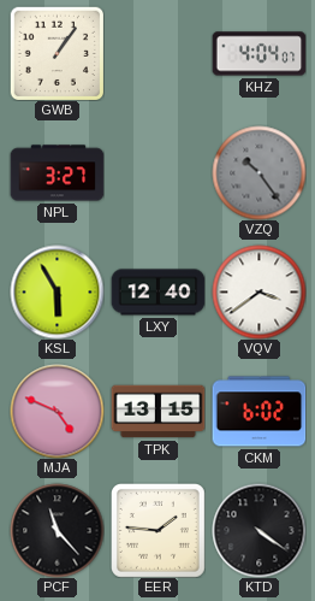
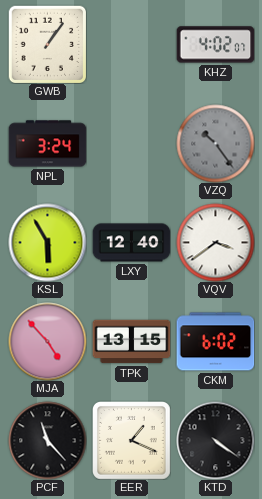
KHZ: 4:04 -> 4:02
NPL: 3:27 -> 3:24
MJA: 4:49 -> 4:53
EER: 1:46 -> 1:19
